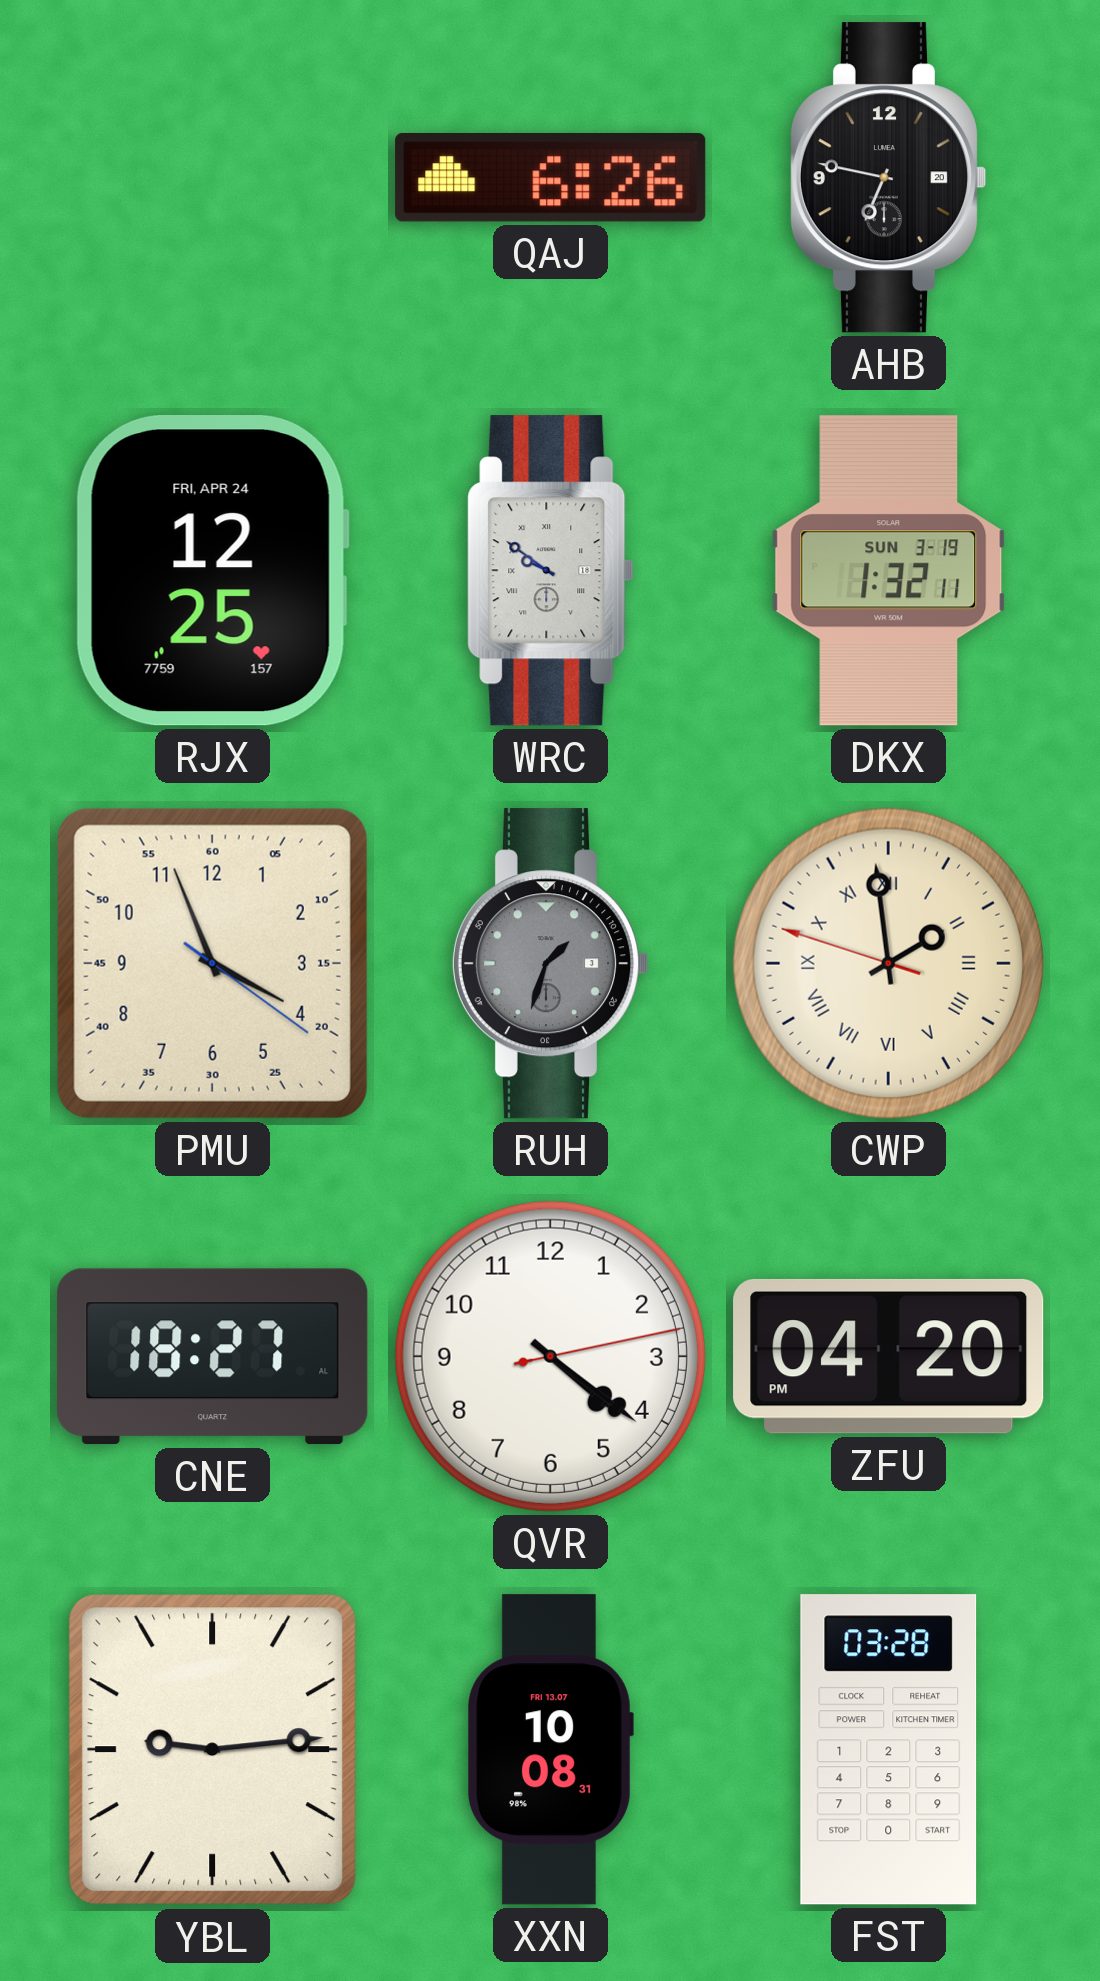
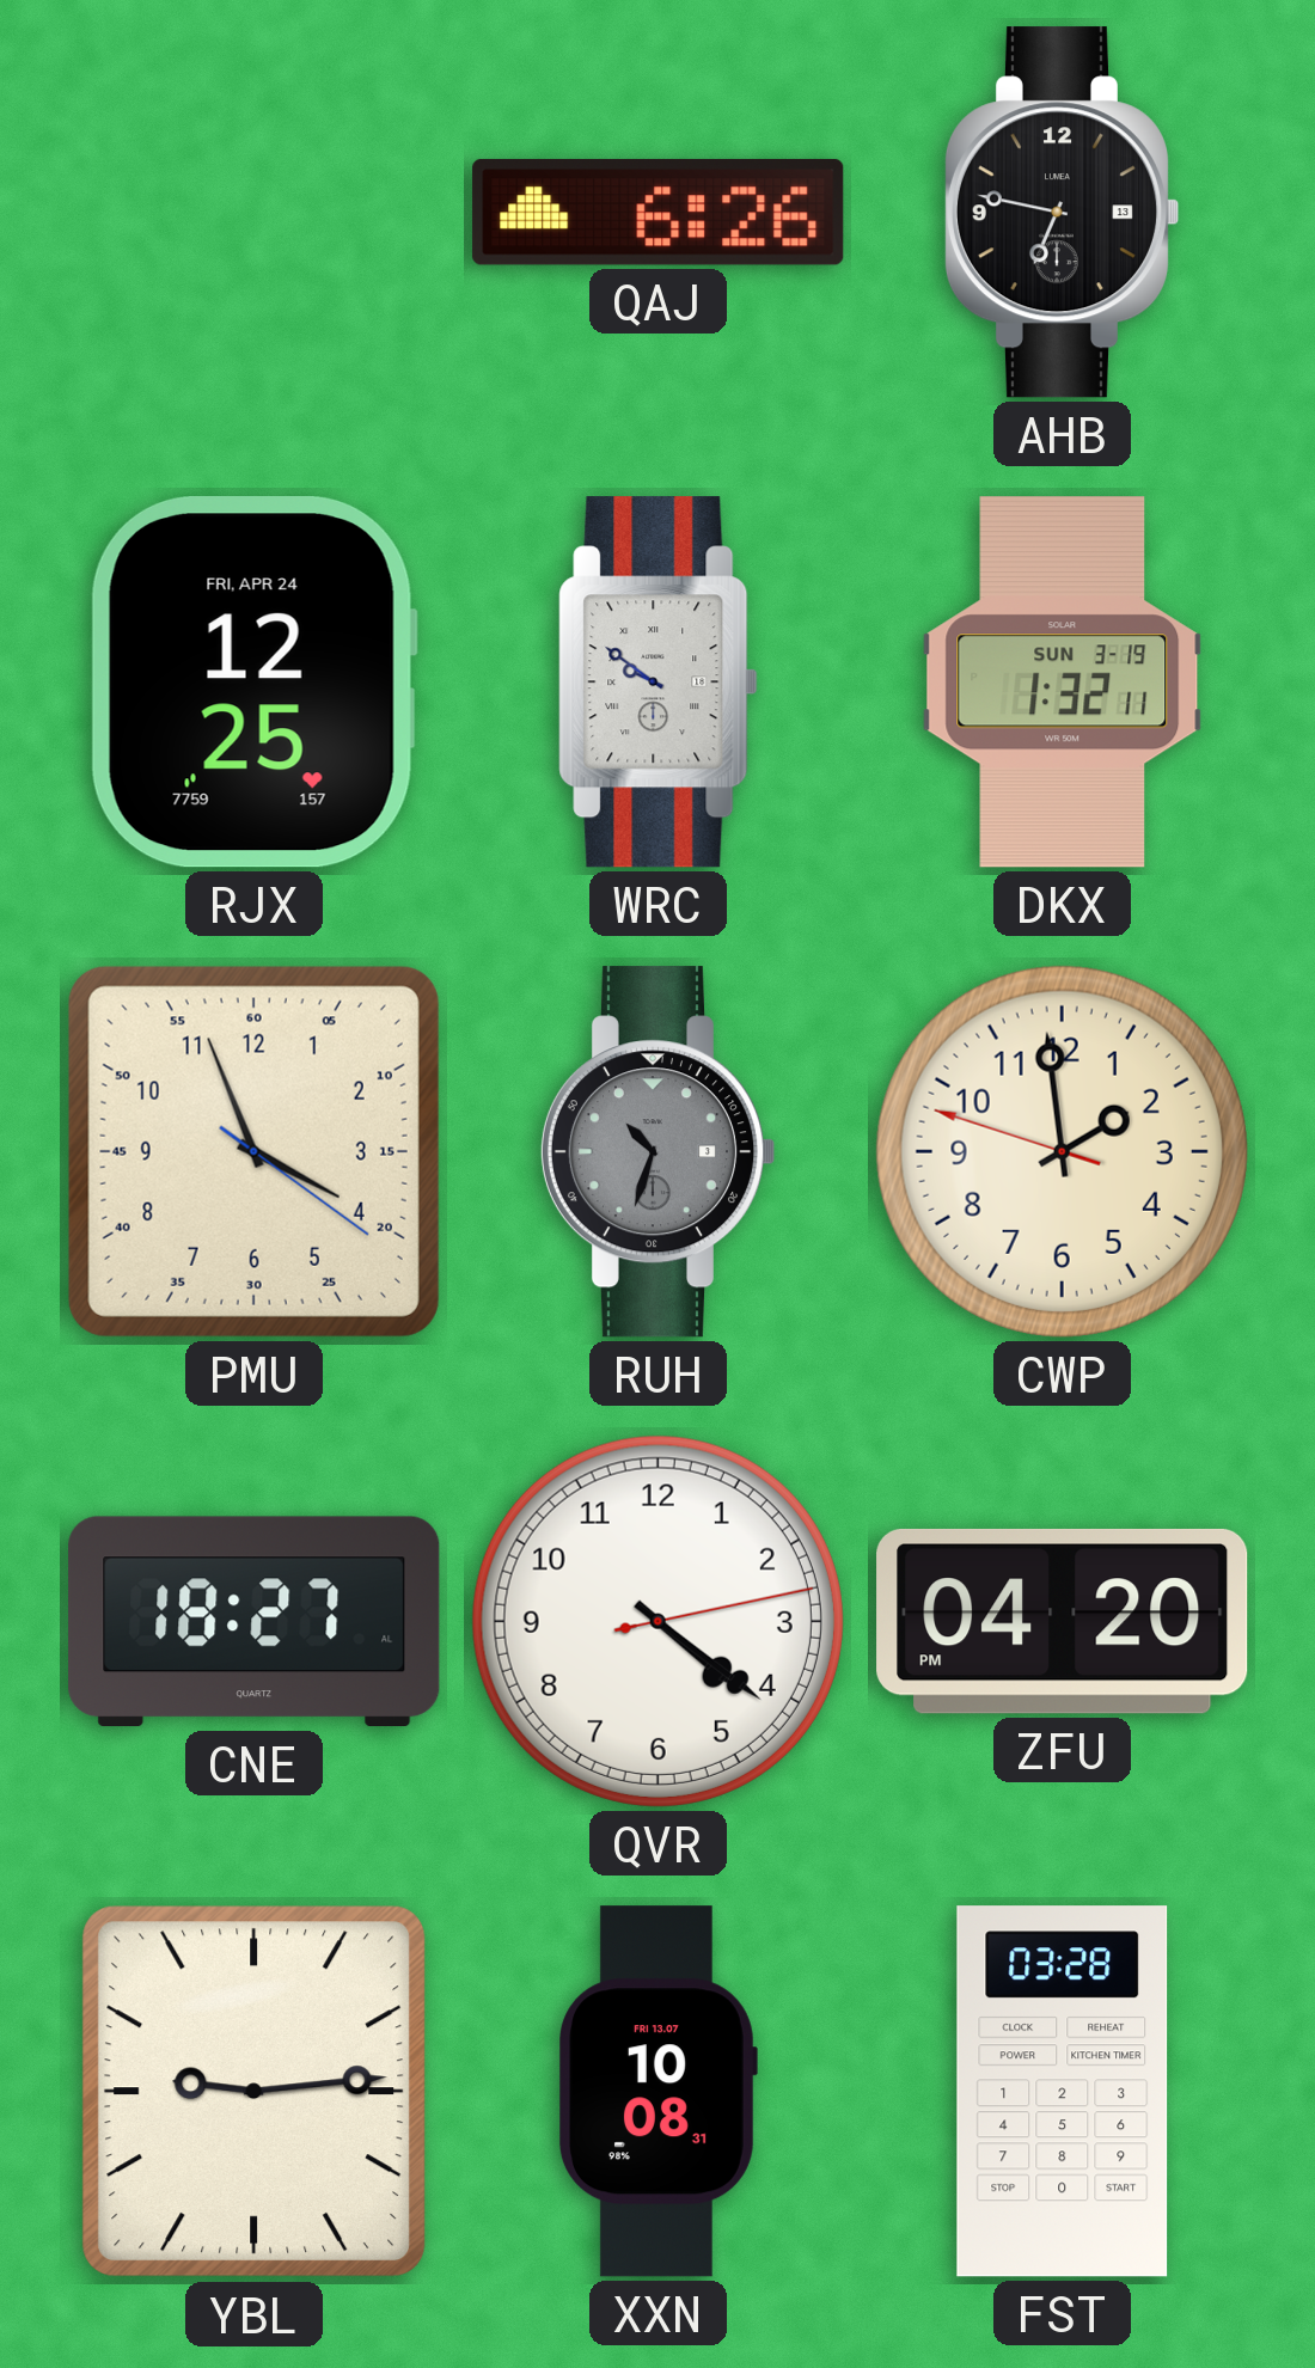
AHB date: 20 -> 13
RUH: 1:33 -> 10:33
CWP numerals: Roman -> Arabic
